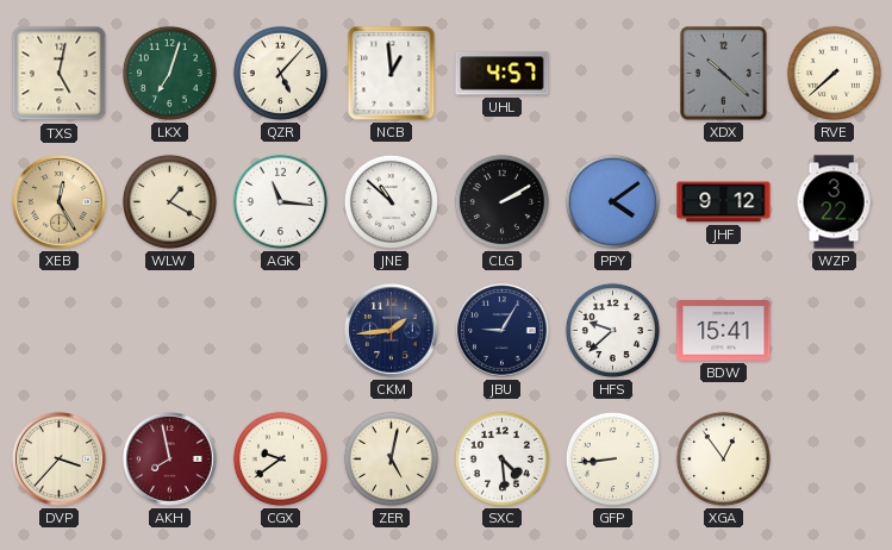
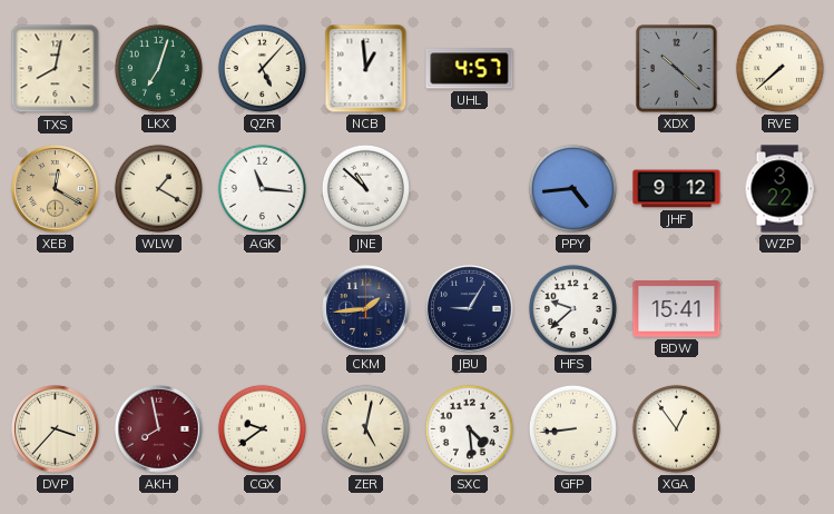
TXS: 5:02 -> 8:02
XEB: 12:25 -> 12:20
CLG: 2:10 -> none
PPY: 4:09 -> 4:44
